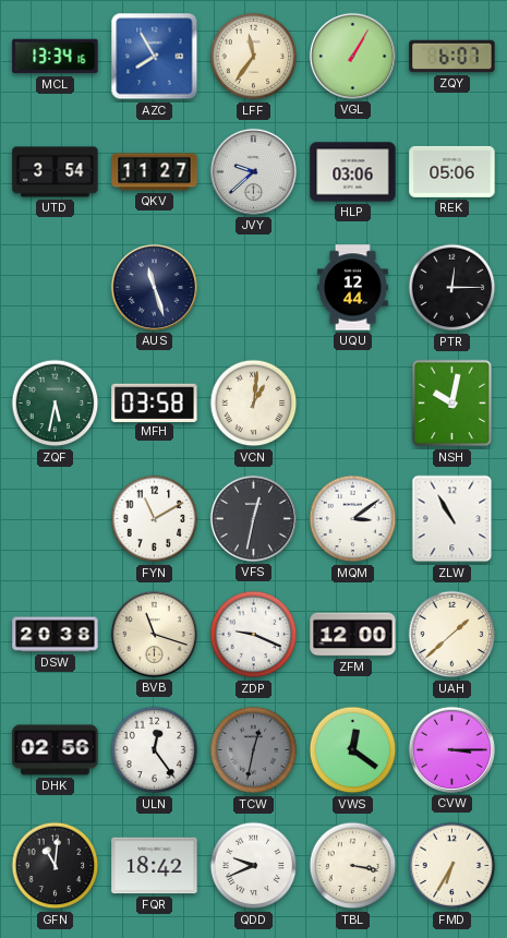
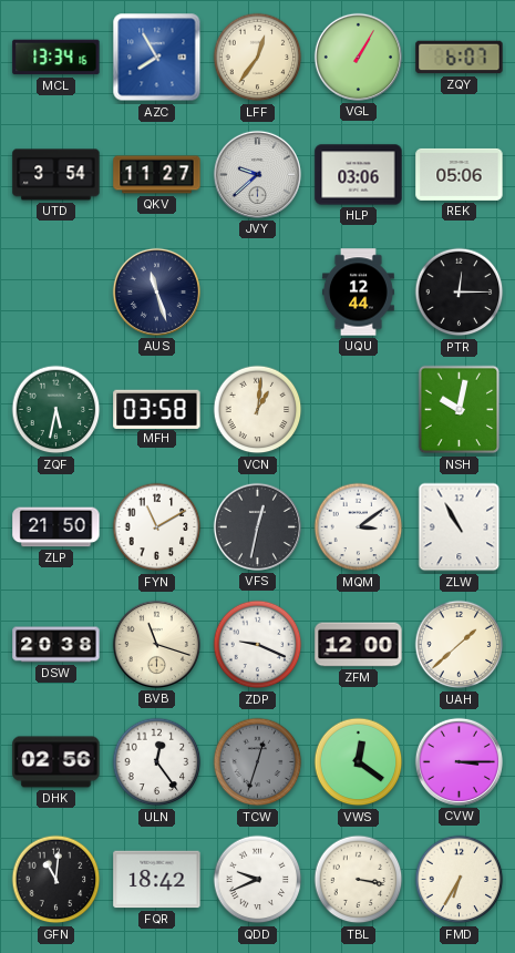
LFF: 11:36 -> 12:36
ZLP: none -> 21:50
TCW: 12:32 -> 12:33
